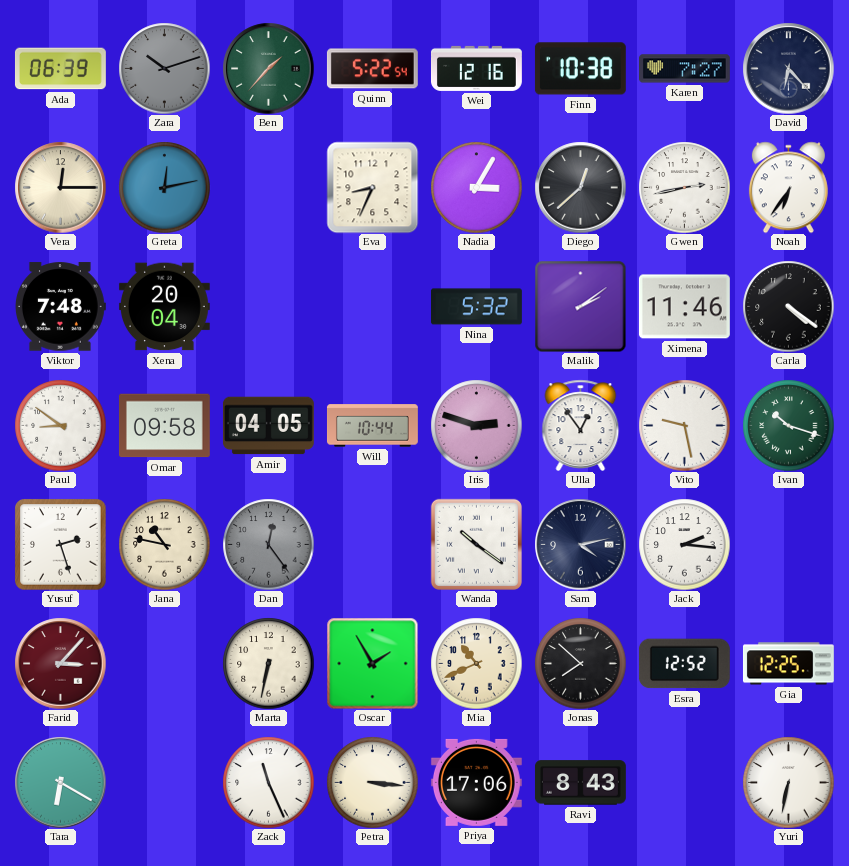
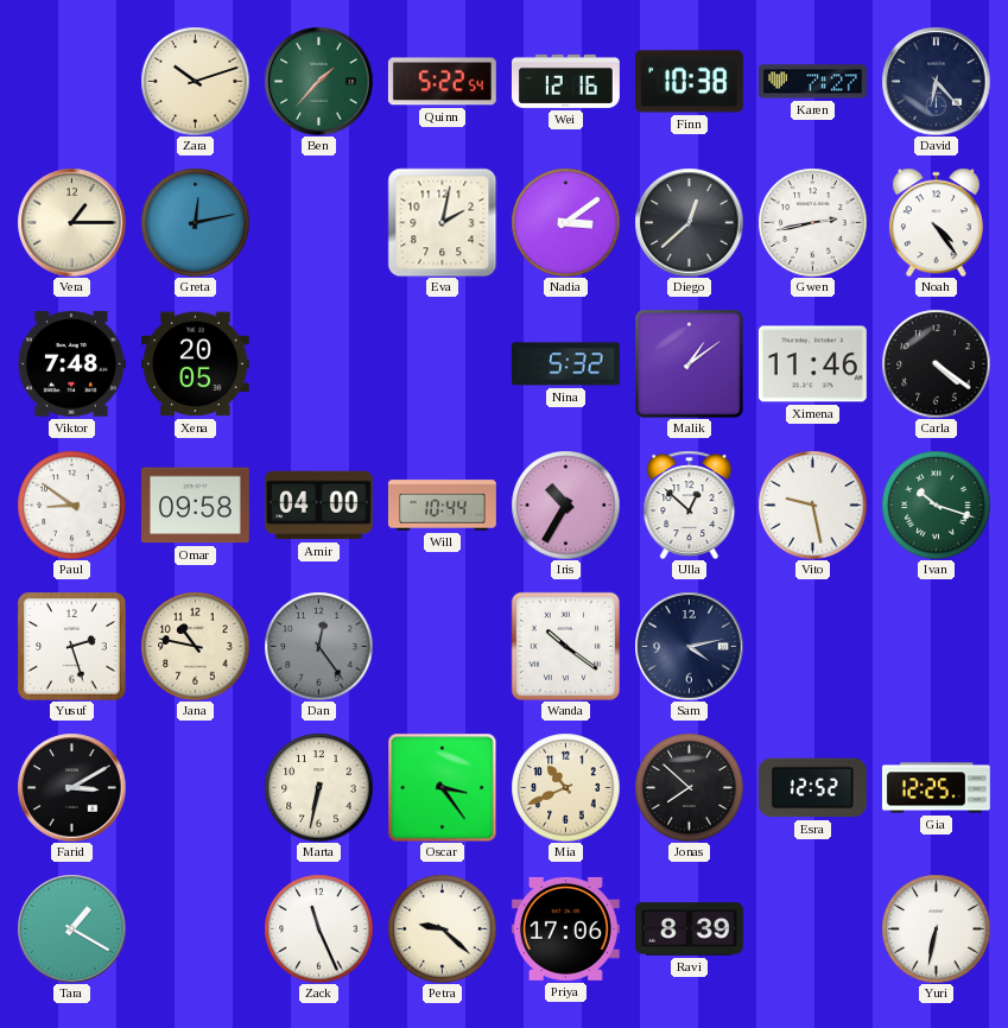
Ada: 06:39 -> none
Zara dial: grey -> cream
Vera: 12:15 -> 1:15
Eva: 8:34 -> 2:02
Nadia: 3:05 -> 3:09
Noah: 6:36 -> 4:24
Xena: 20:04 -> 20:05
Malik: 2:09 -> 1:09
Amir: 04:05 -> 04:00
Iris: 2:48 -> 10:35
Ulla: 12:54 -> 12:52
Jack: 2:16 -> none
Farid: 3:07 -> 3:10
Farid dial: burgundy -> black
Oscar: 1:55 -> 3:24
Tara: 6:20 -> 1:20
Petra: 3:16 -> 9:22
Ravi: 8:43 -> 8:39
